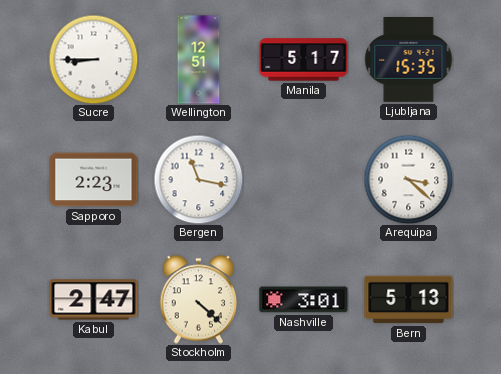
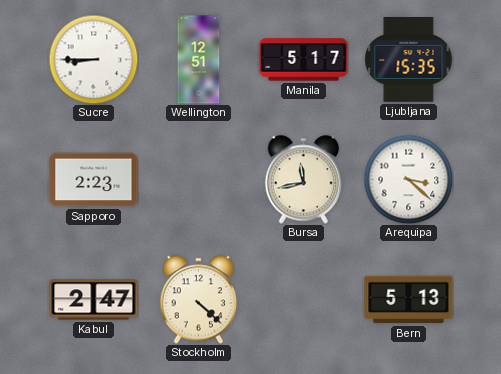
Bergen: 11:17 -> none
Bursa: none -> 11:43
Nashville: 3:01 -> none
